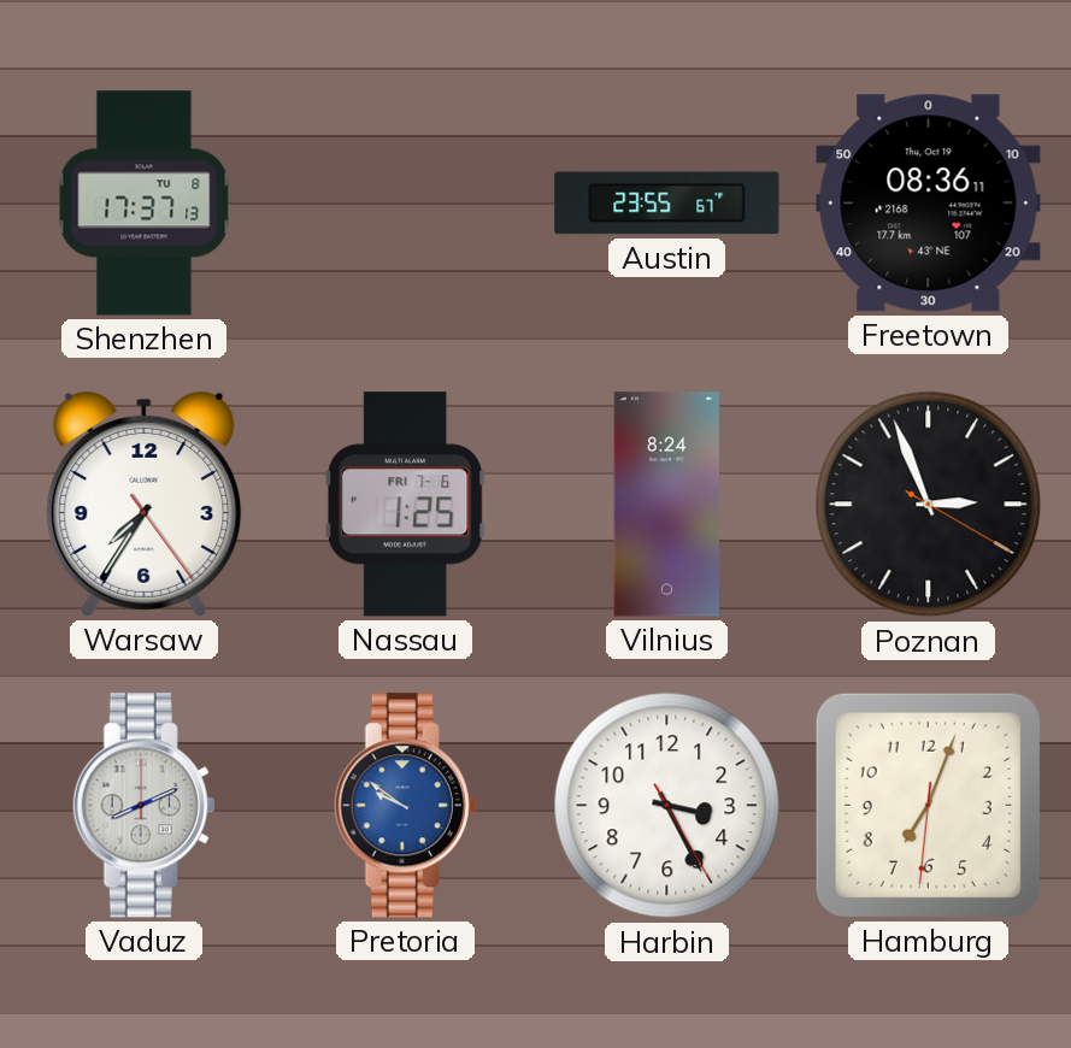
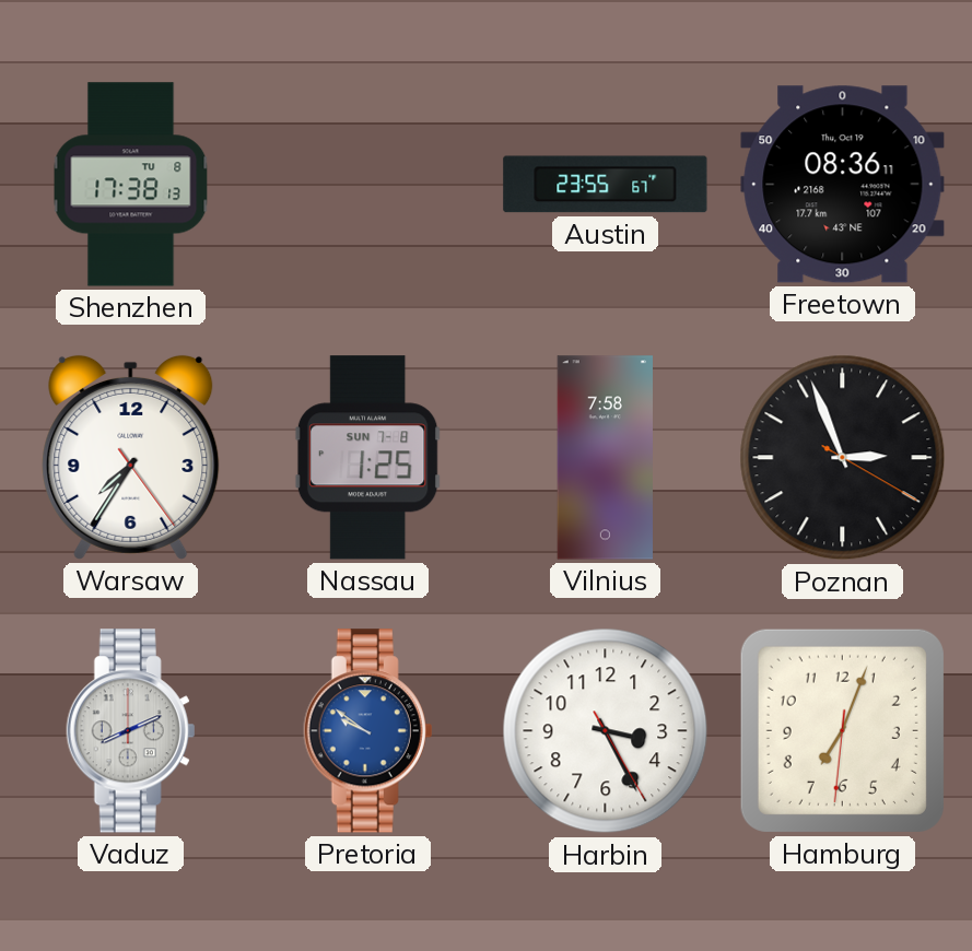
Shenzhen: 17:37 -> 17:38
Nassau date: FRI 7-6 -> SUN 7-8
Vilnius: 8:24 -> 7:58
